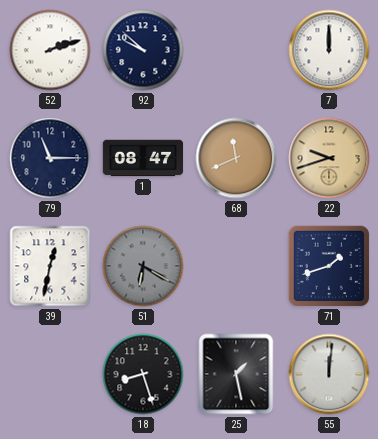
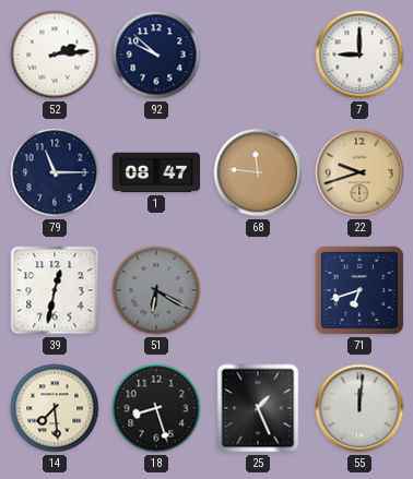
52: 2:12 -> 2:14
7: 12:00 -> 9:00
68: 11:41 -> 11:46
71: 1:42 -> 6:42
14: none -> 7:29
25: 1:28 -> 1:26
